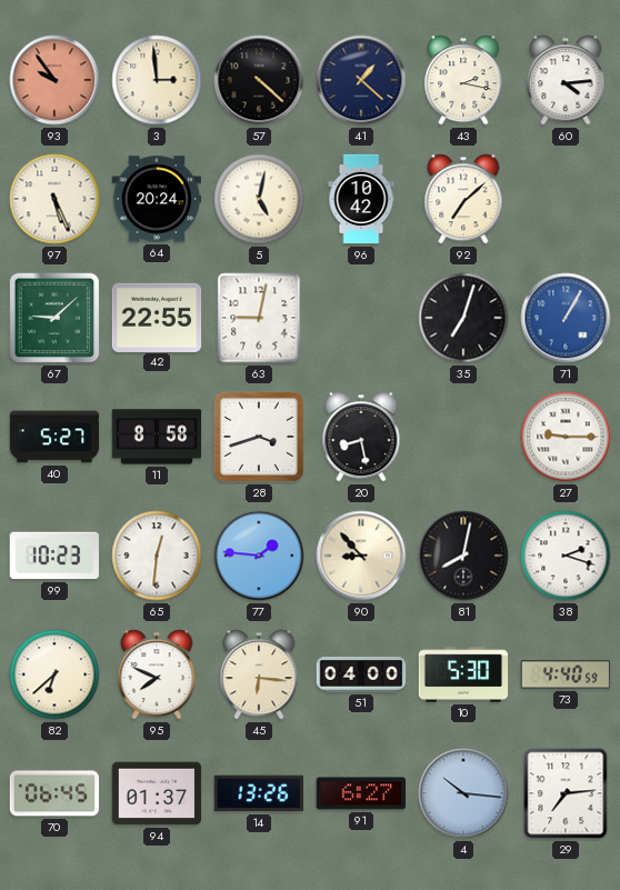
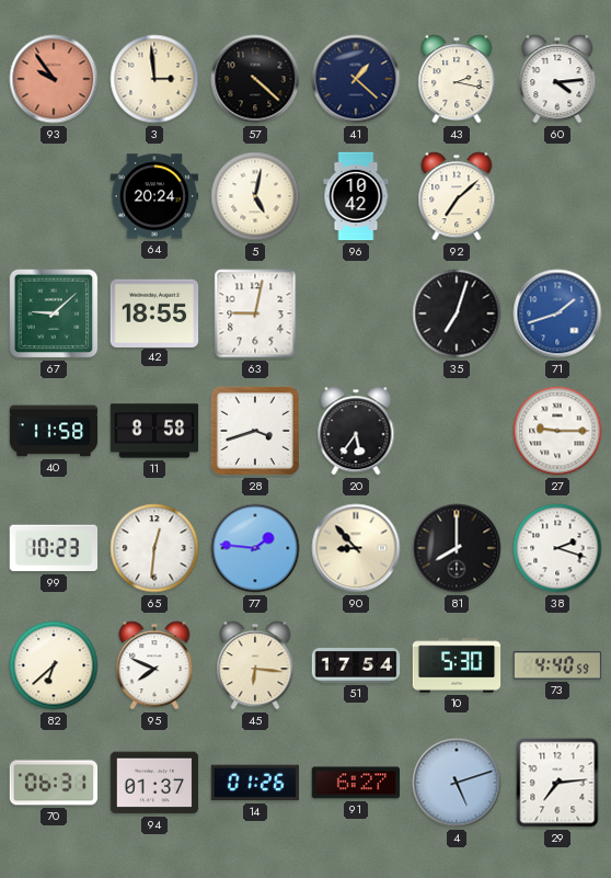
97: 5:26 -> none
42: 22:55 -> 18:55
71: 1:05 -> 1:42
40: 5:27 -> 11:58
20: 8:28 -> 5:36
81: 8:02 -> 8:00
51: 04:00 -> 17:54
70: 06:45 -> 06:31
14: 13:26 -> 01:26
4: 10:16 -> 5:12
